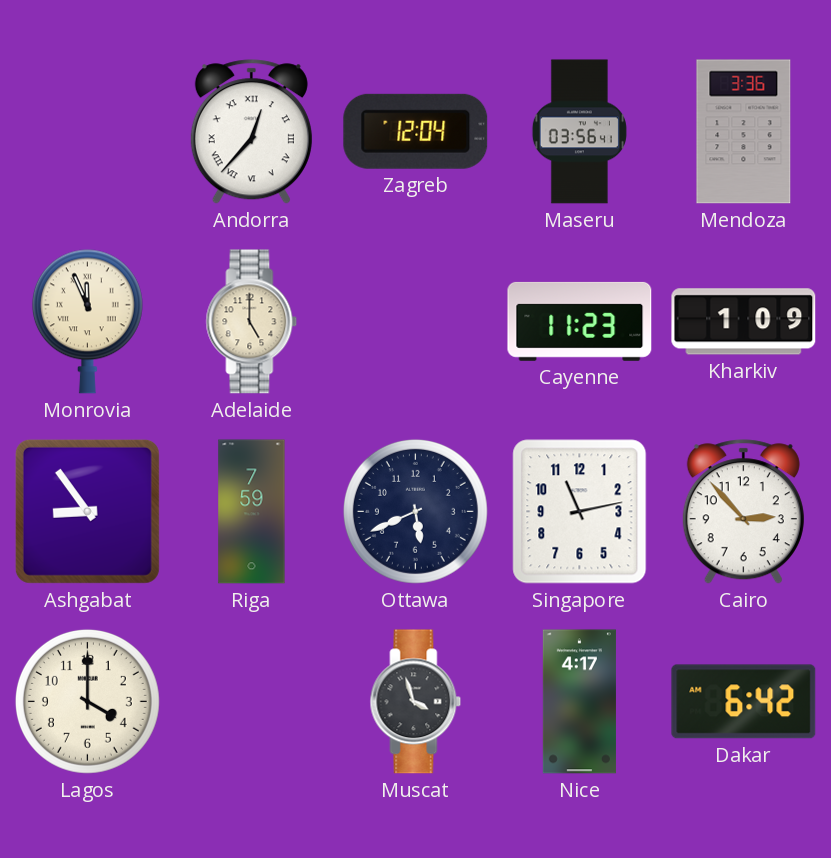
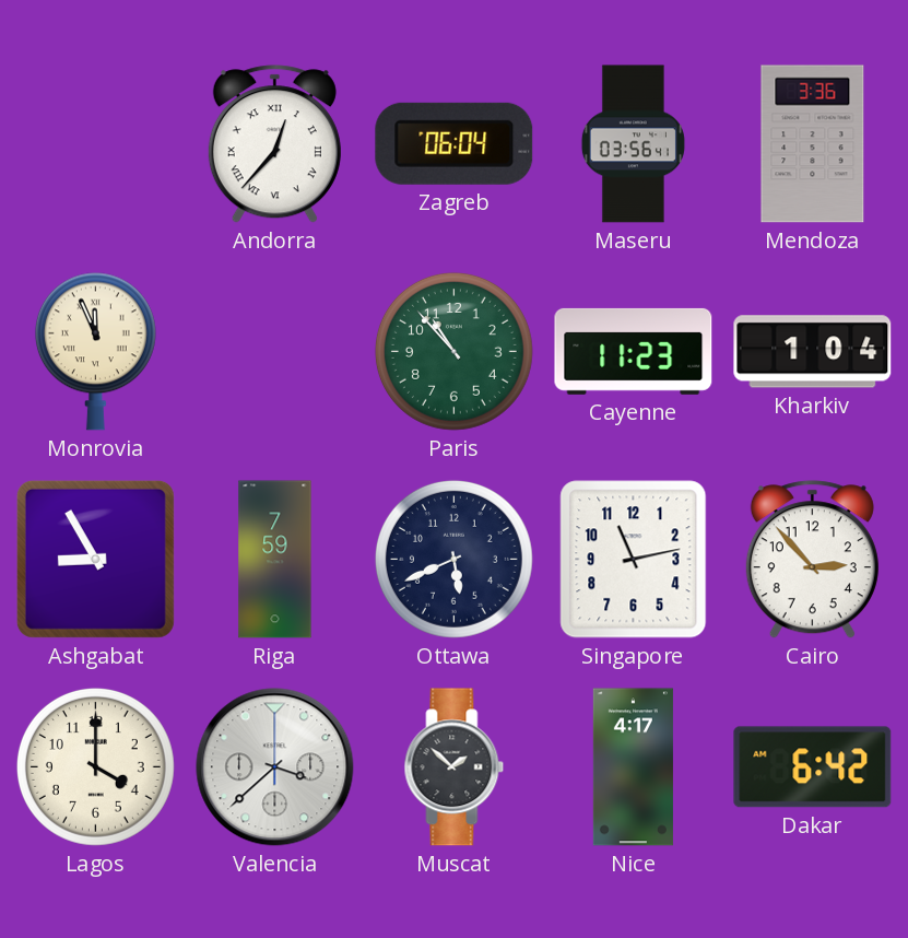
Zagreb: 12:04 -> 06:04
Adelaide: 5:00 -> none
Paris: none -> 10:53
Kharkiv: 1:09 -> 1:04
Ashgabat: 8:54 -> 8:55
Valencia: none -> 3:38
Muscat: 3:57 -> 1:52
